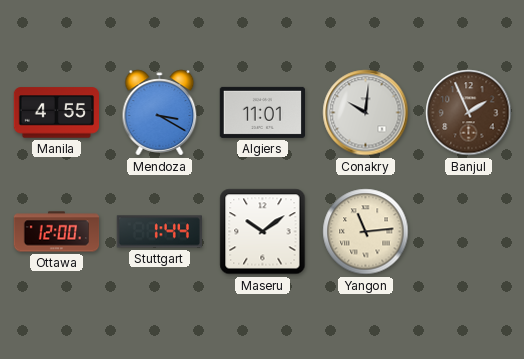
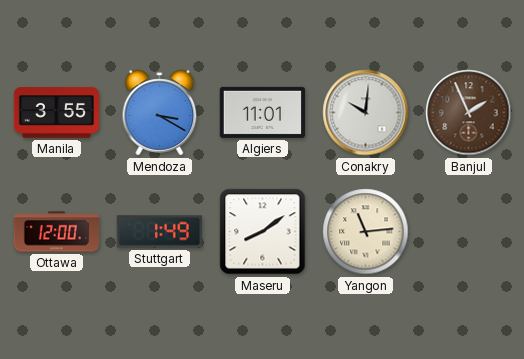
Manila: 4:55 -> 3:55
Stuttgart: 1:44 -> 1:49
Maseru: 10:09 -> 8:09
